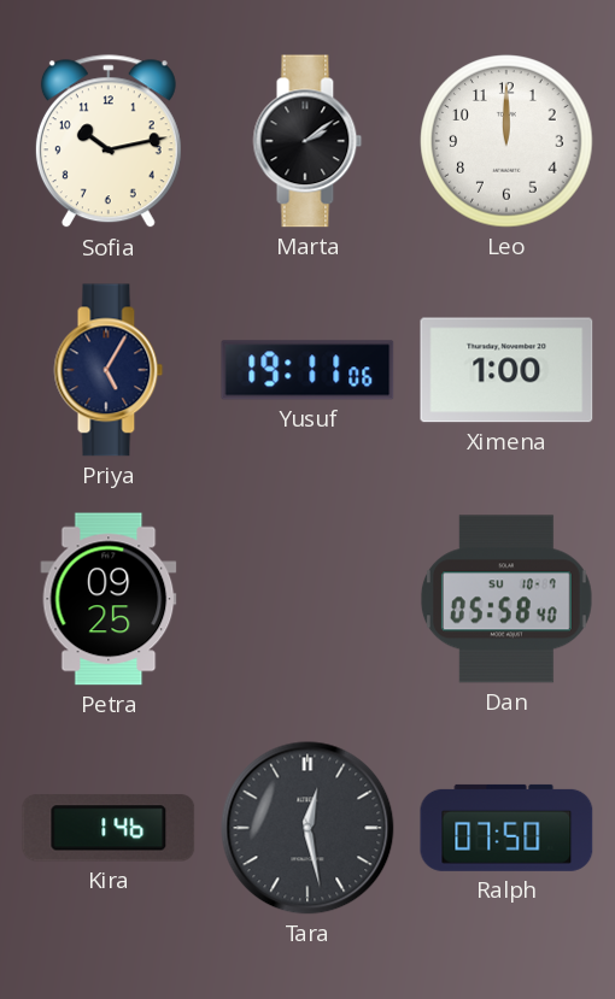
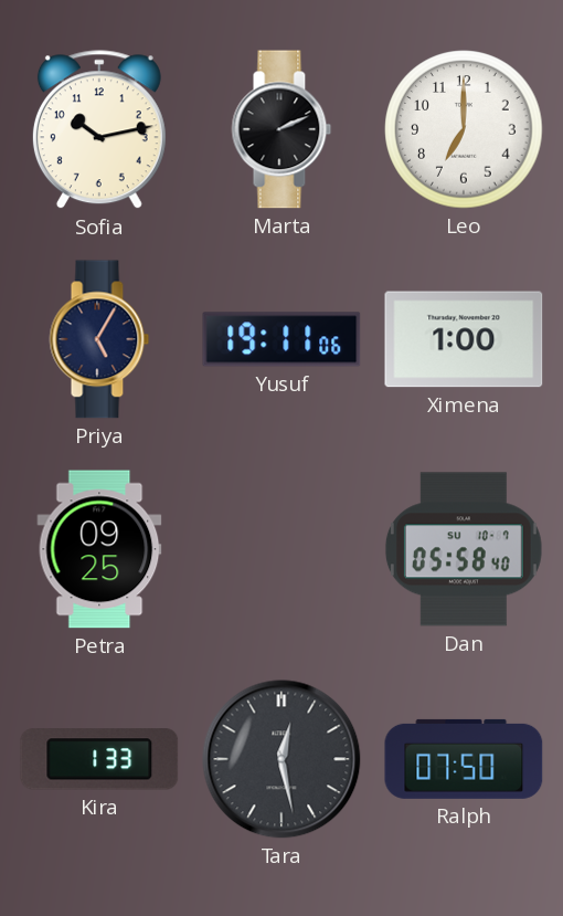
Marta: 2:09 -> 2:11
Leo: 12:00 -> 7:00
Kira: 1:46 -> 1:33
